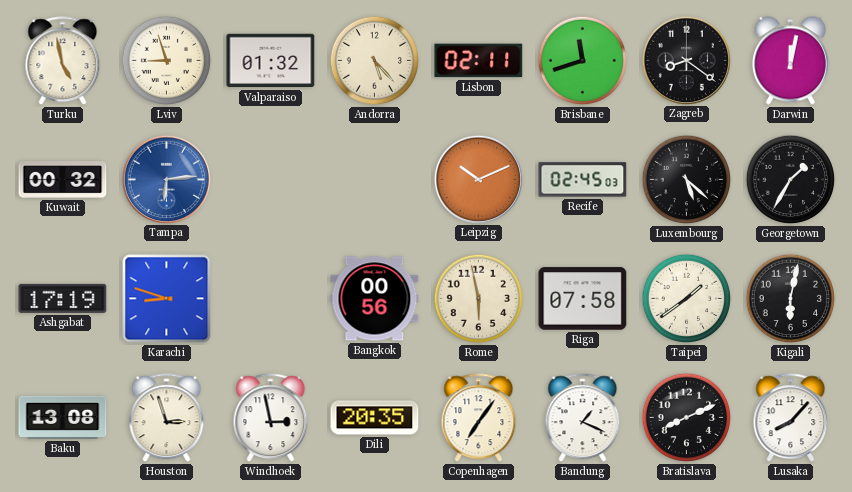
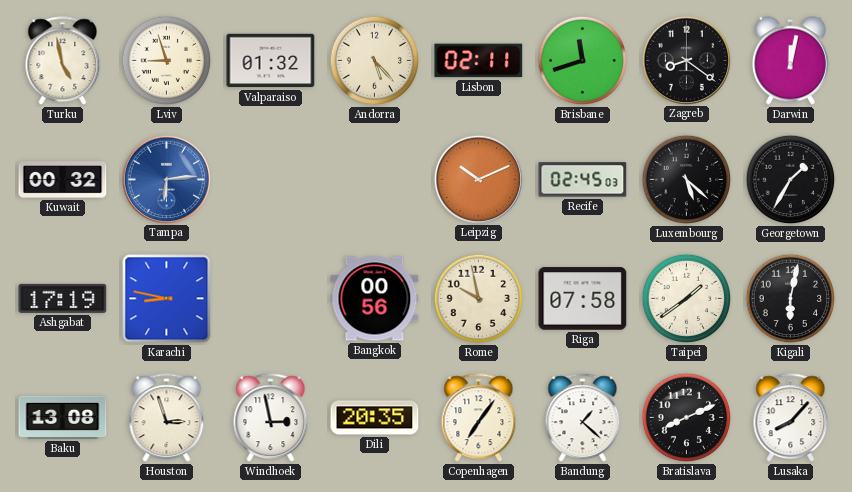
Karachi: 8:48 -> 8:47
Rome: 5:58 -> 9:58
Bandung: 1:19 -> 1:22
